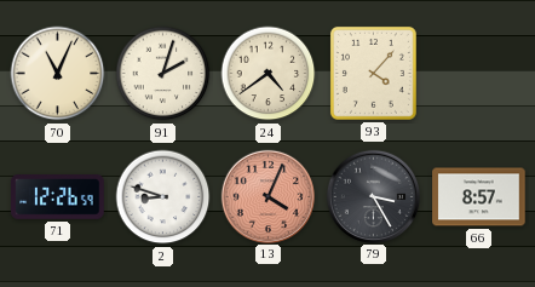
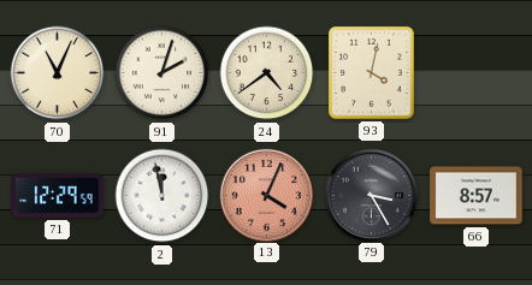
93: 4:07 -> 4:02
71: 12:26 -> 12:29
2: 8:48 -> 11:58
